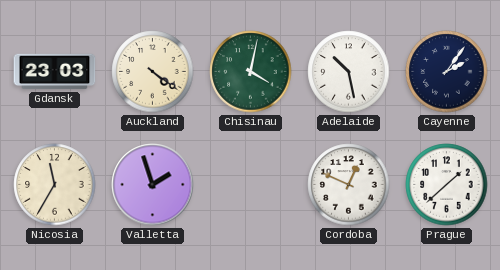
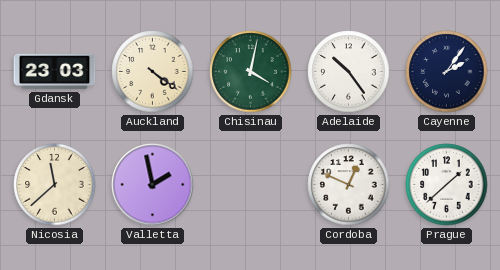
Adelaide: 10:28 -> 10:24
Nicosia: 11:35 -> 11:38
Valletta: 1:57 -> 1:58
